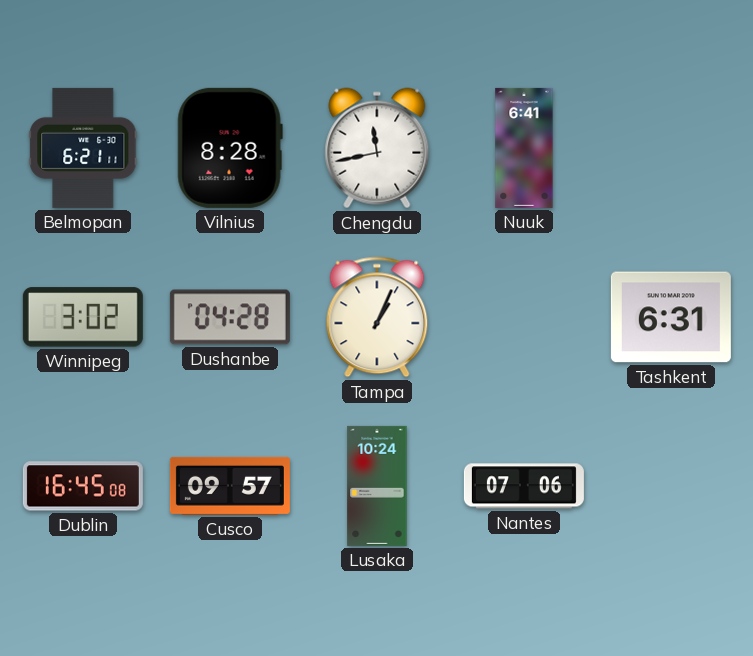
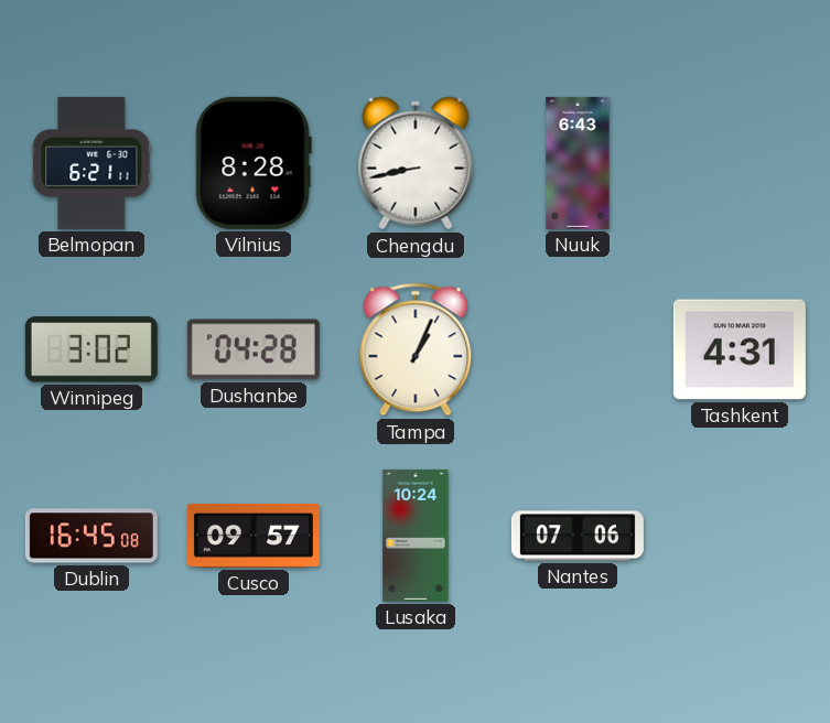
Chengdu: 11:43 -> 8:43
Nuuk: 6:41 -> 6:43
Tashkent: 6:31 -> 4:31
